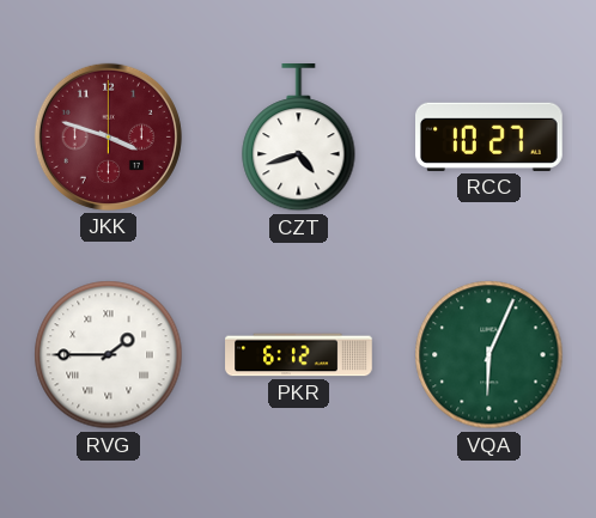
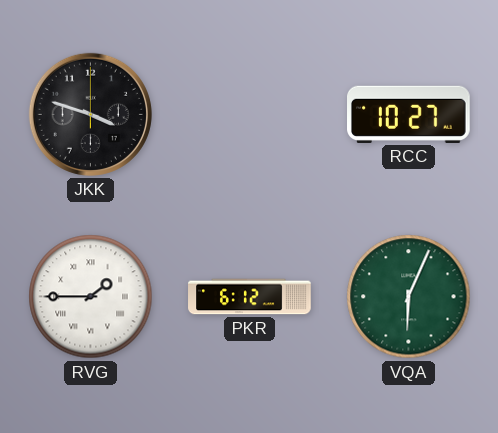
JKK dial: burgundy -> black
CZT: 4:42 -> none
